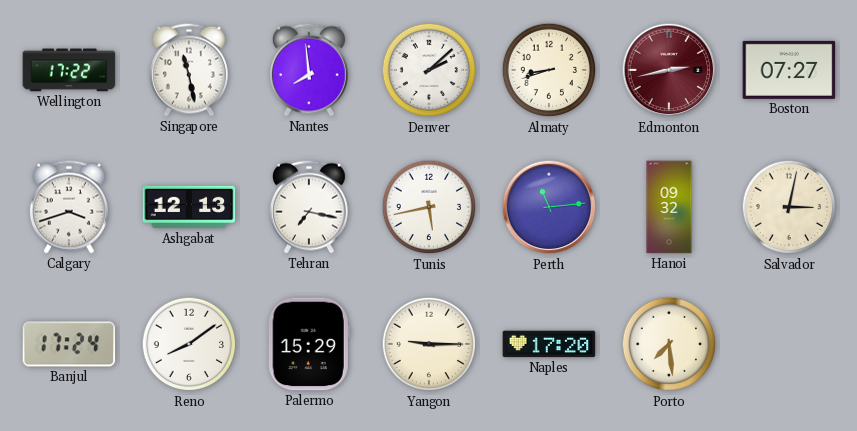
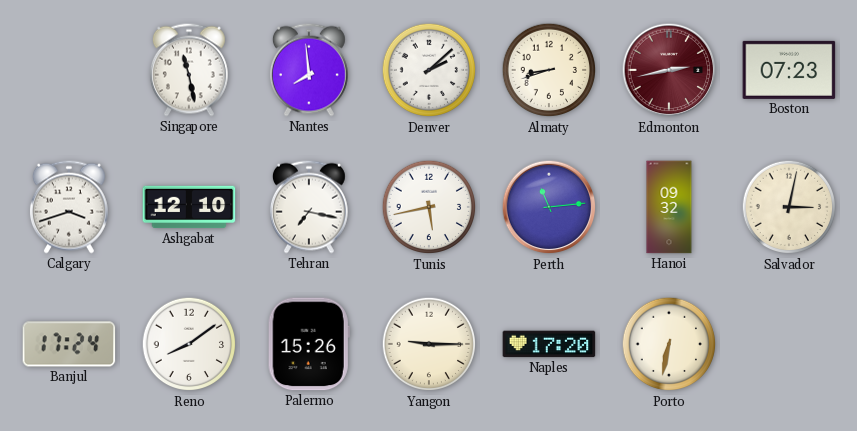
Wellington: 17:22 -> none
Boston: 07:27 -> 07:23
Ashgabat: 12:13 -> 12:10
Palermo: 15:29 -> 15:26
Porto: 7:29 -> 6:32
